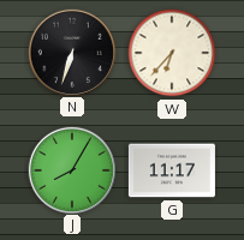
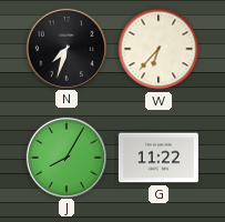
N: 6:33 -> 7:33
G: 11:17 -> 11:22
